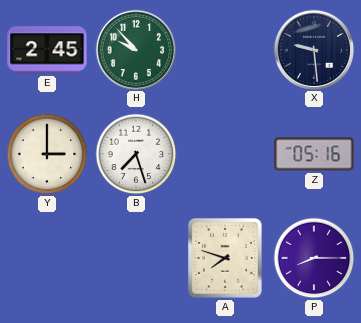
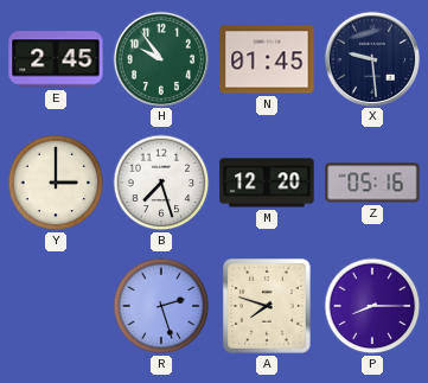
H: 9:53 -> 9:54
N: none -> 01:45
M: none -> 12:20
R: none -> 2:27
